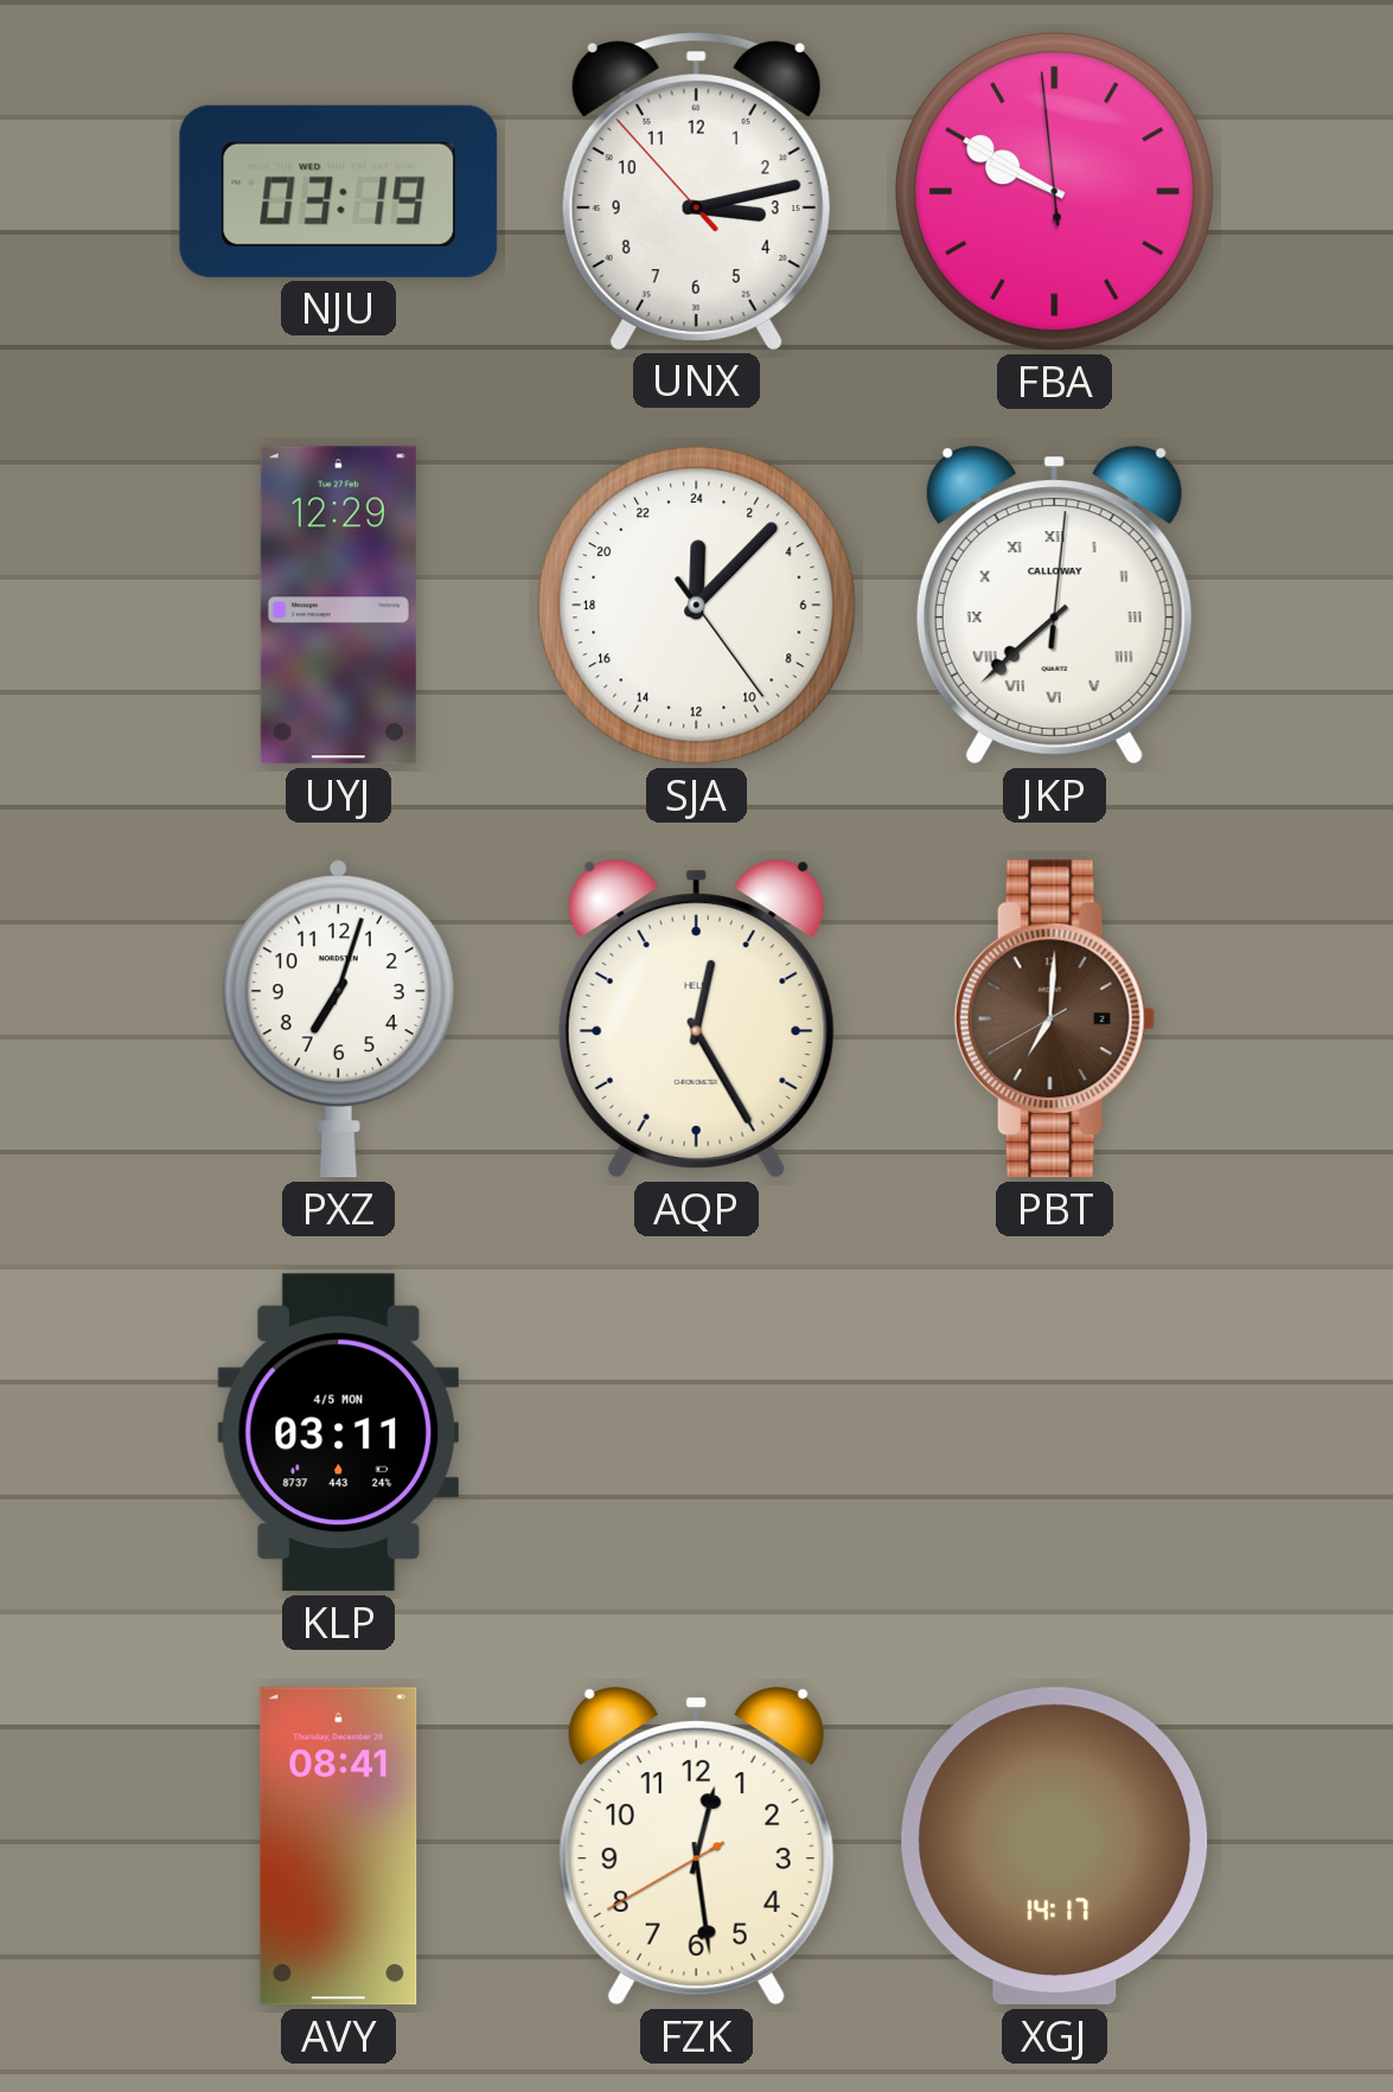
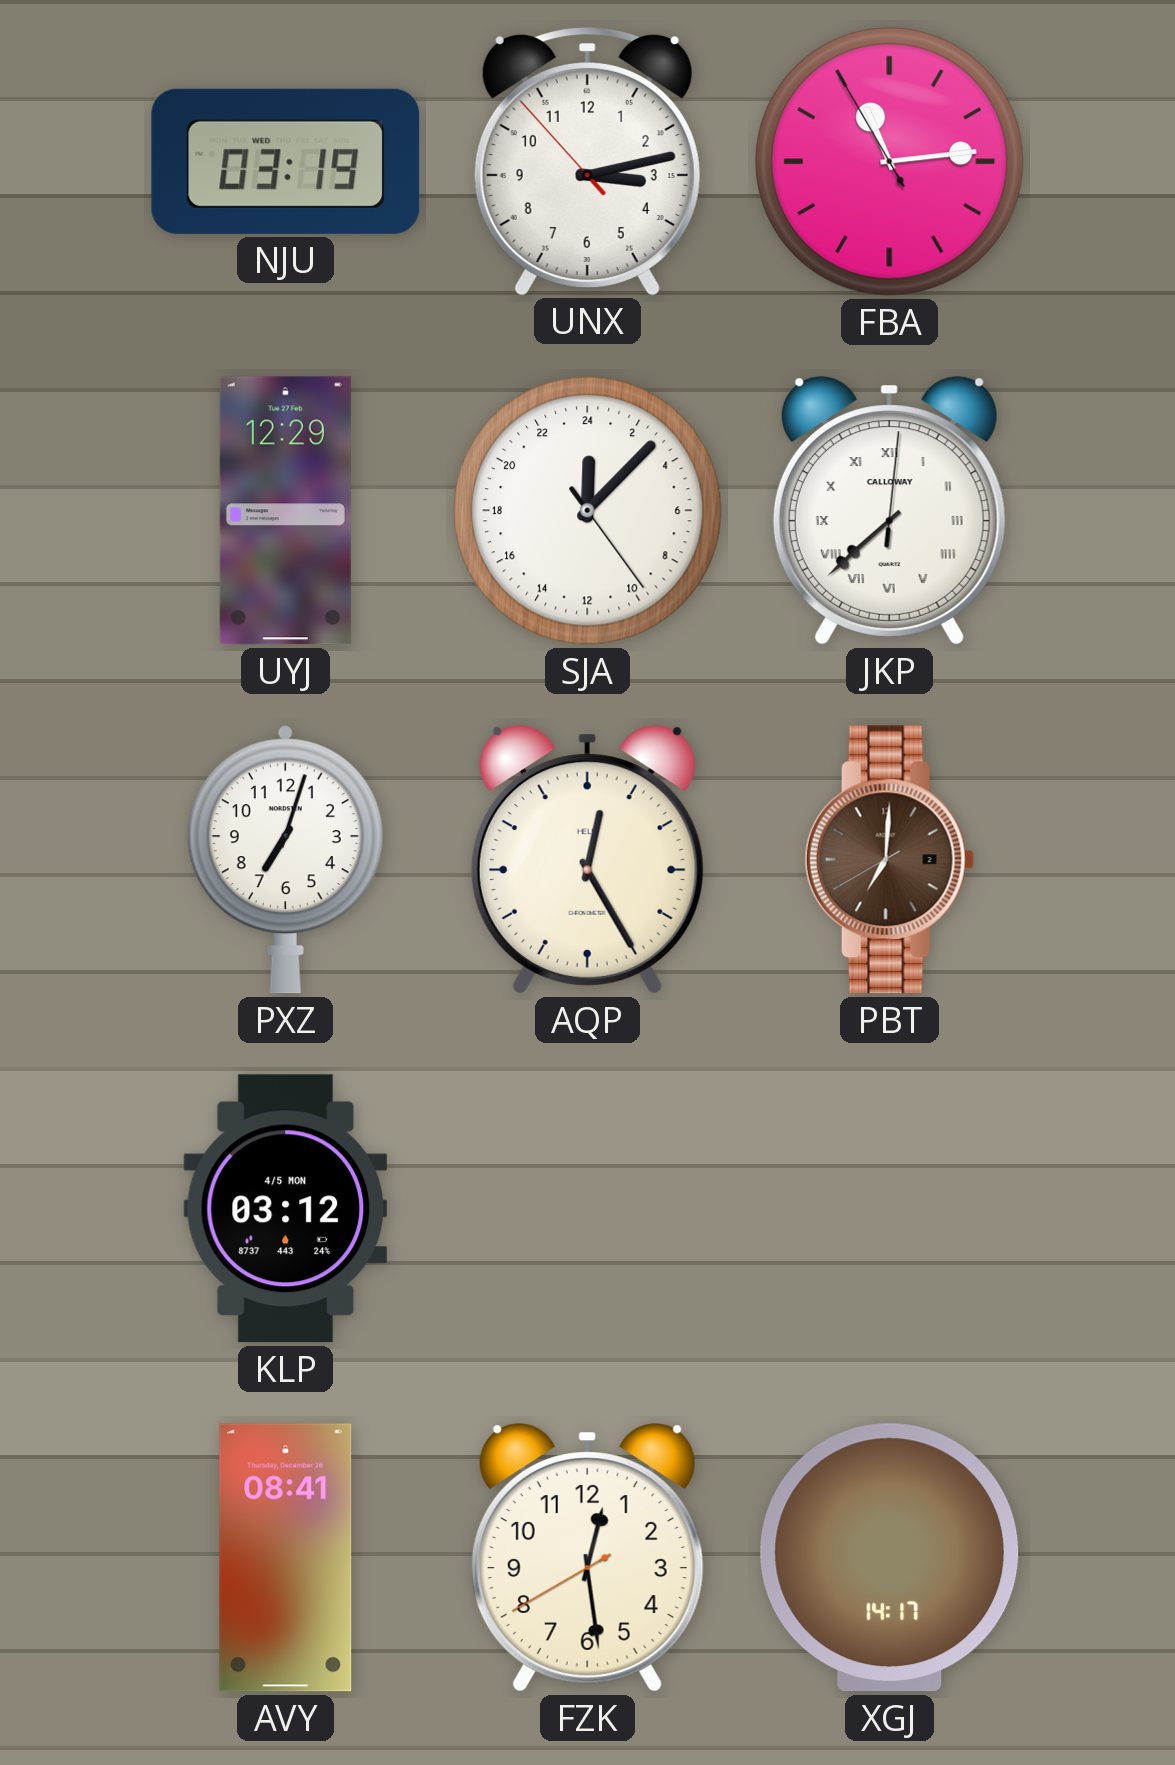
FBA: 9:49 -> 11:13
KLP: 03:11 -> 03:12
